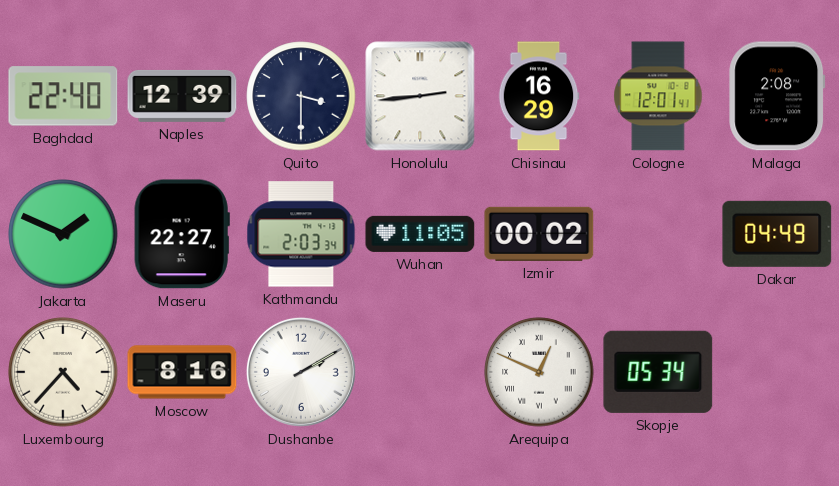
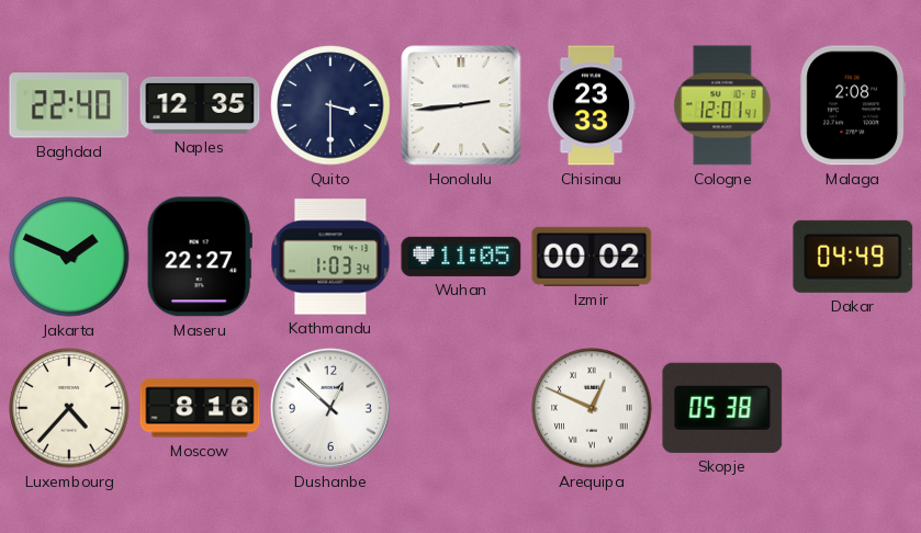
Naples: 12:39 -> 12:35
Chisinau: 16:29 -> 23:33
Kathmandu: 2:03 -> 1:03
Dushanbe: 2:10 -> 12:52
Skopje: 05:34 -> 05:38
